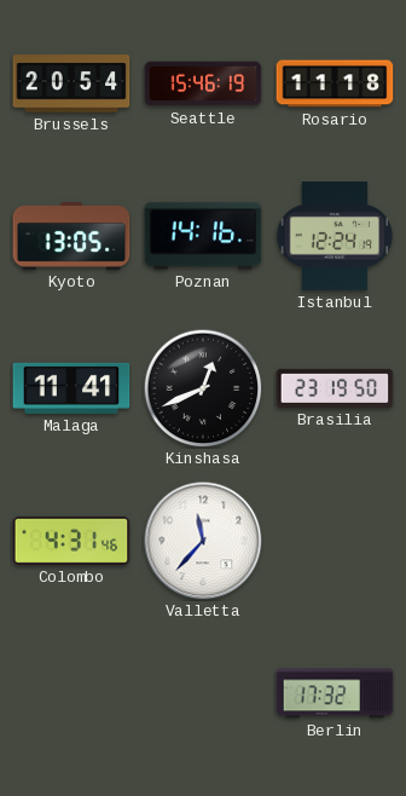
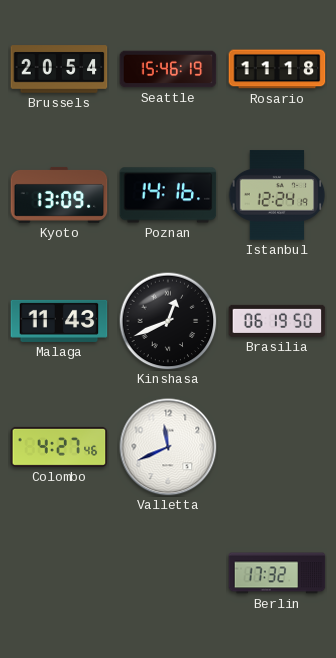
Kyoto: 13:05 -> 13:09
Malaga: 11:41 -> 11:43
Brasilia: 23:19 -> 06:19
Colombo: 4:31 -> 4:27
Valletta: 11:37 -> 11:41
